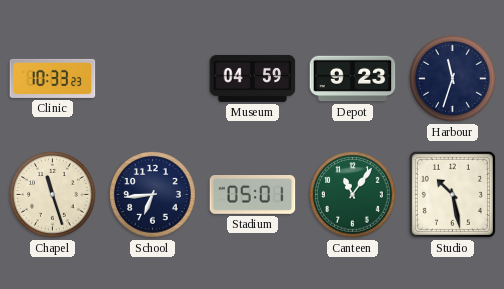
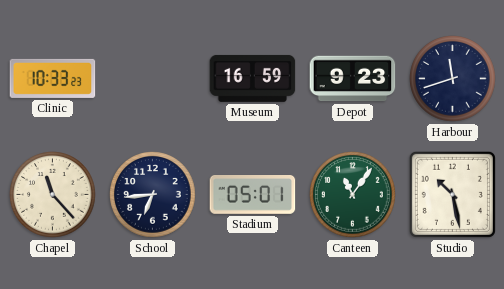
Museum: 04:59 -> 16:59
Harbour: 11:33 -> 11:42
Chapel: 11:27 -> 11:23
